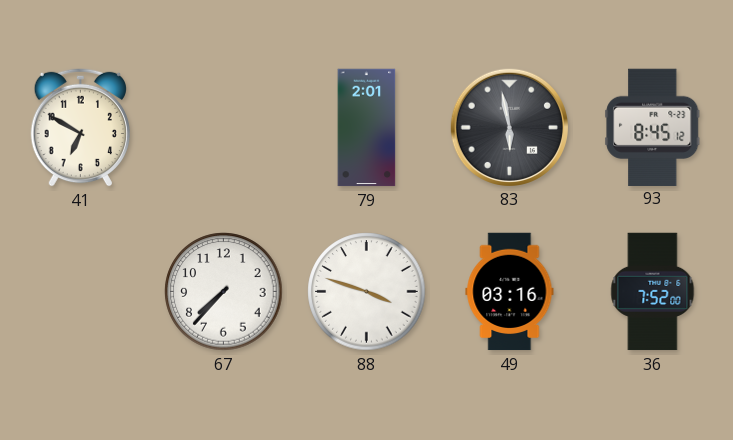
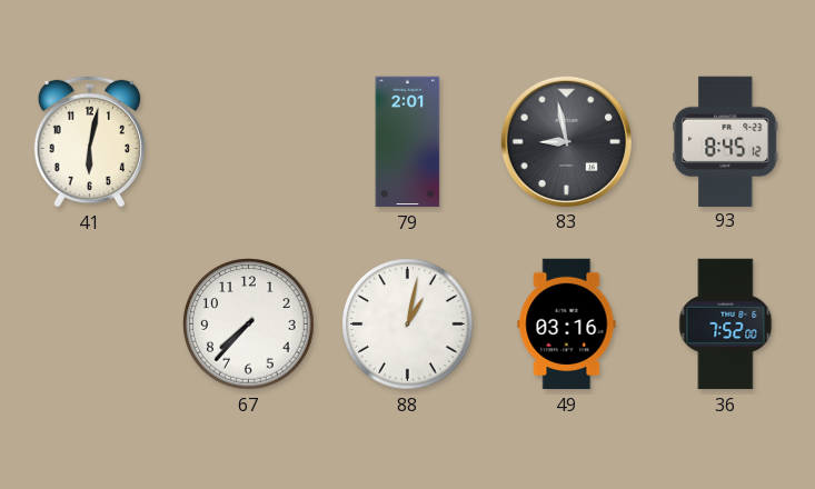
41: 6:50 -> 6:02
83: 5:58 -> 8:58
88: 3:48 -> 1:02
